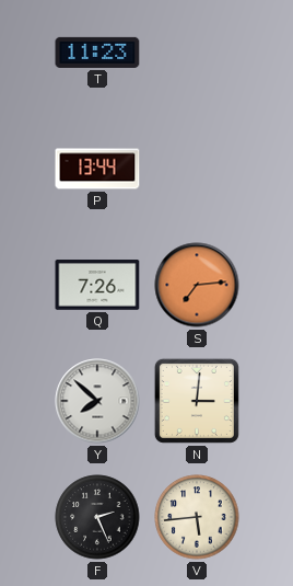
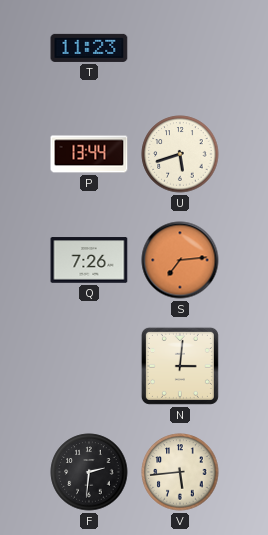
U: none -> 5:42
Y: 7:52 -> none
F: 2:26 -> 2:31
